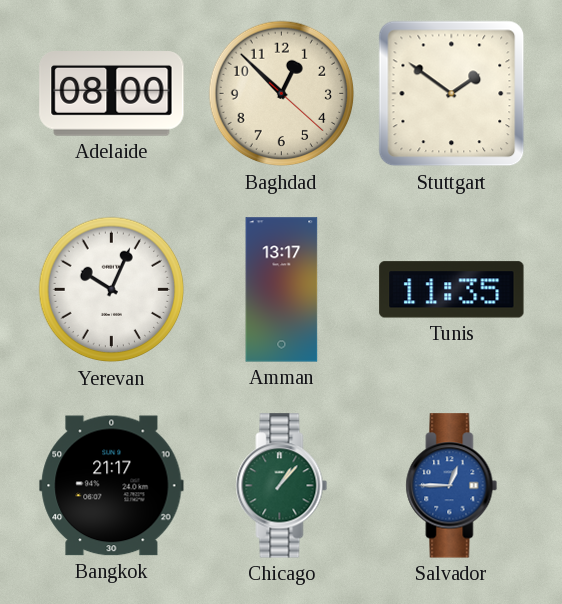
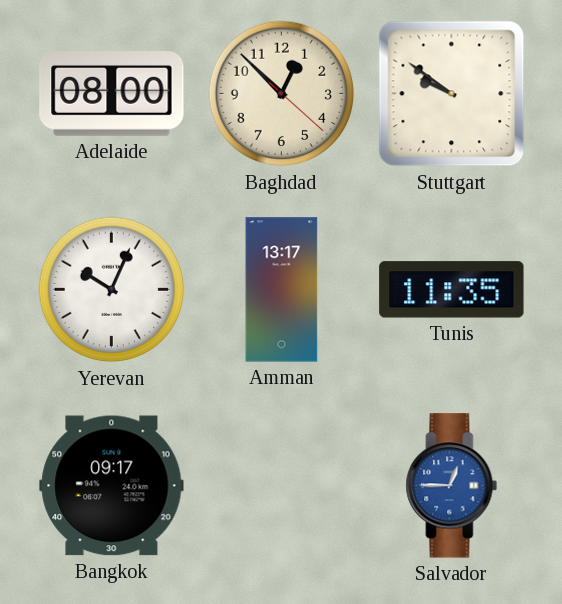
Stuttgart: 1:51 -> 9:51
Bangkok: 21:17 -> 09:17
Chicago: 1:07 -> none
